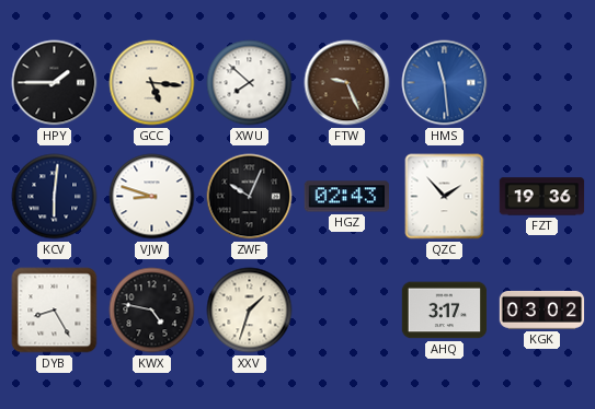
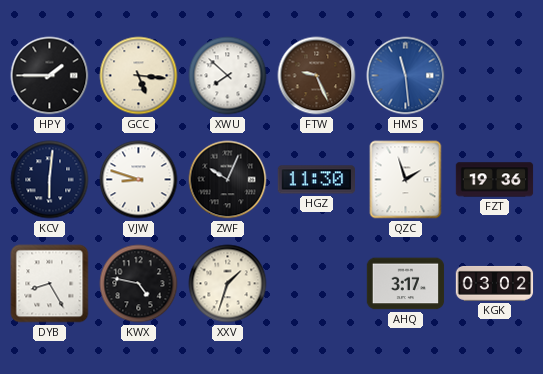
HGZ: 02:43 -> 11:30
QZC: 1:53 -> 1:57
